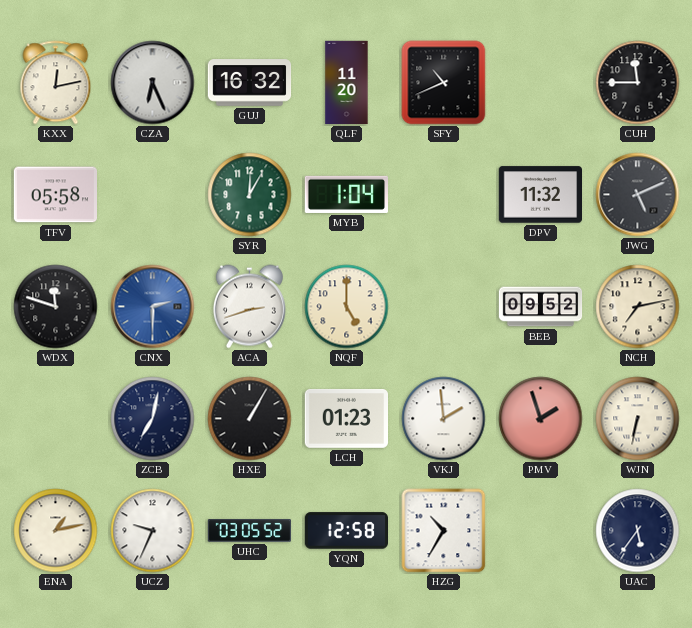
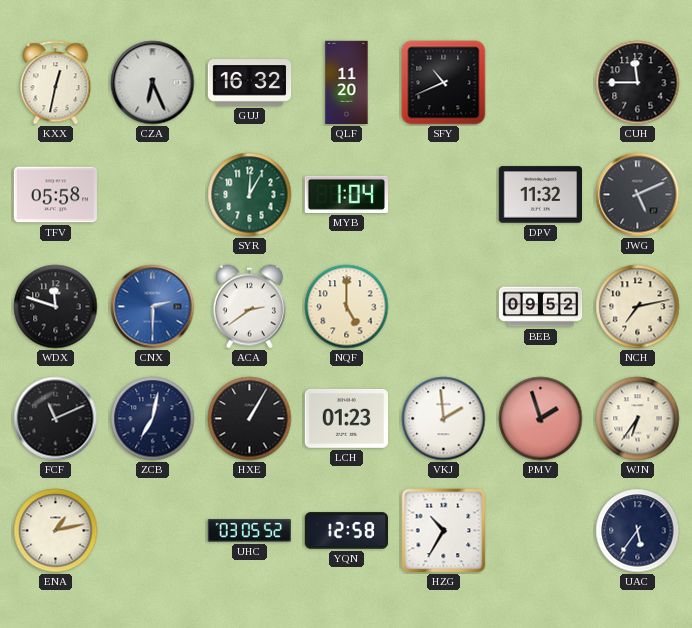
KXX: 12:13 -> 12:32
ACA: 2:42 -> 2:39
FCF: none -> 11:11
WJN: 6:32 -> 6:36
UCZ: 9:34 -> none
